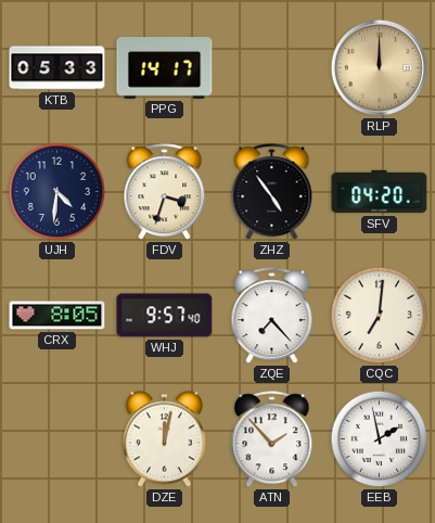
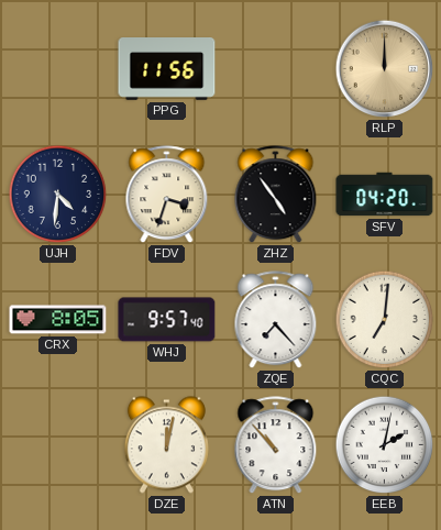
KTB: 05:33 -> none
PPG: 14:17 -> 11:56
ATN: 1:53 -> 10:53
EEB: 1:58 -> 2:02
